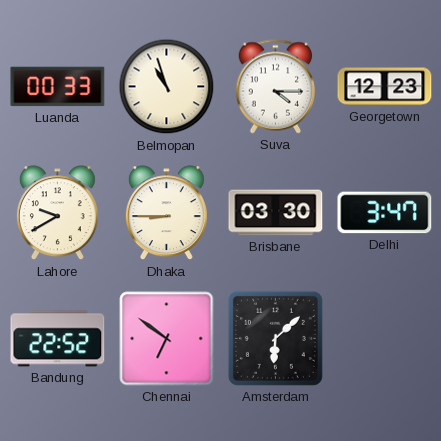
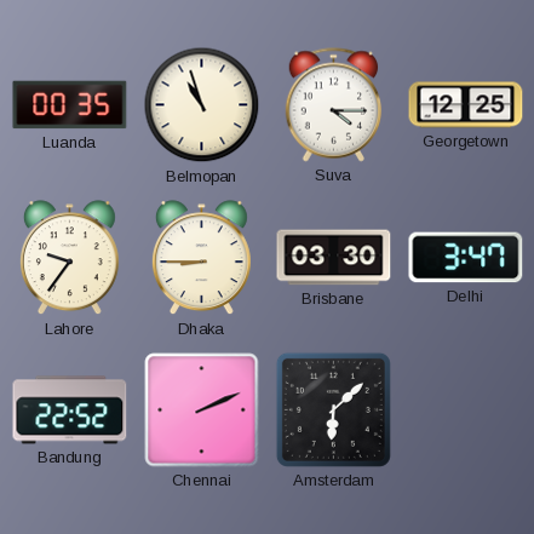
Luanda: 00:33 -> 00:35
Georgetown: 12:23 -> 12:25
Lahore: 9:40 -> 9:36
Chennai: 6:51 -> 2:11
